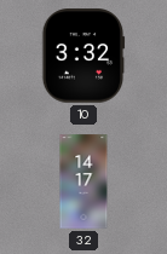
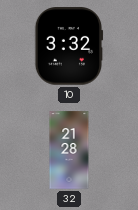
32: 14:17 -> 21:28
